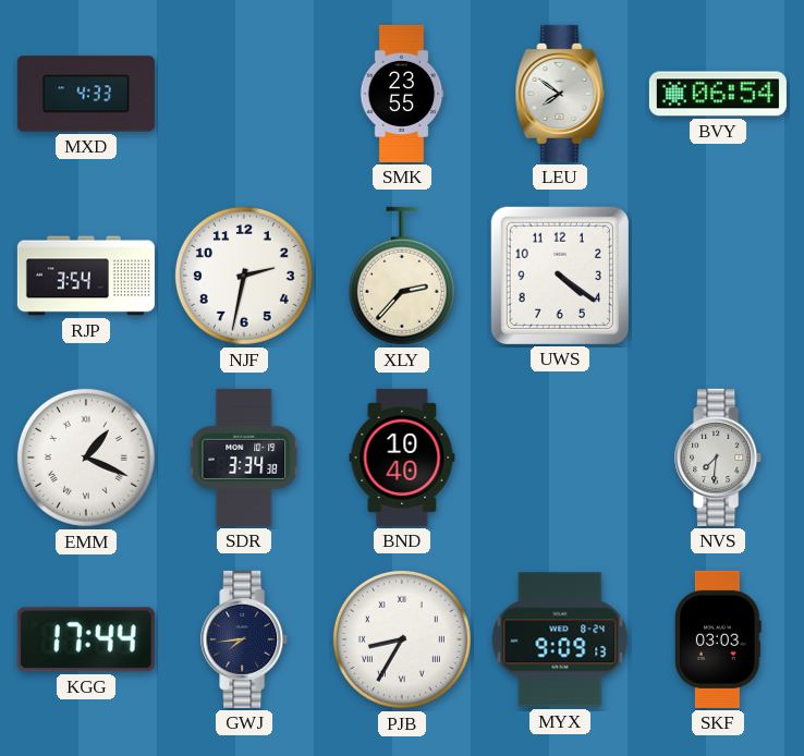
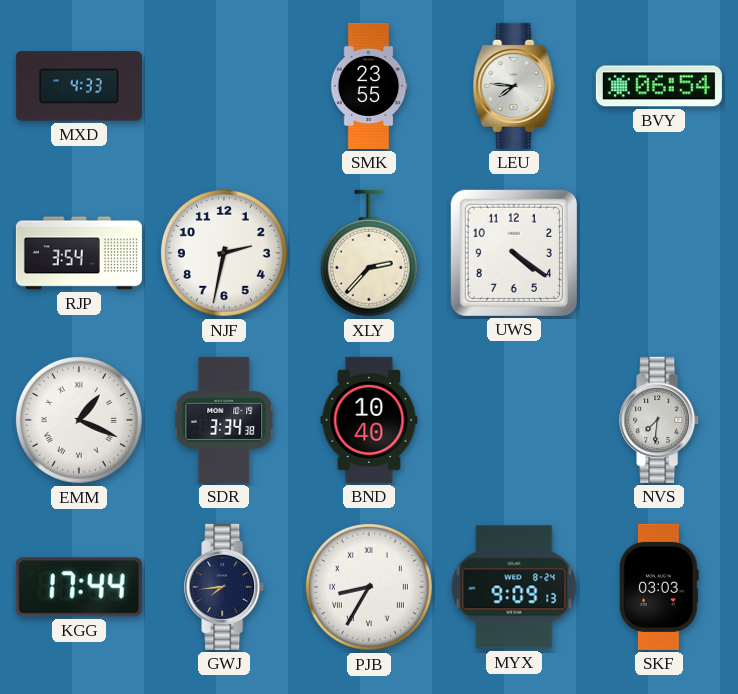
LEU: 7:51 -> 7:46
